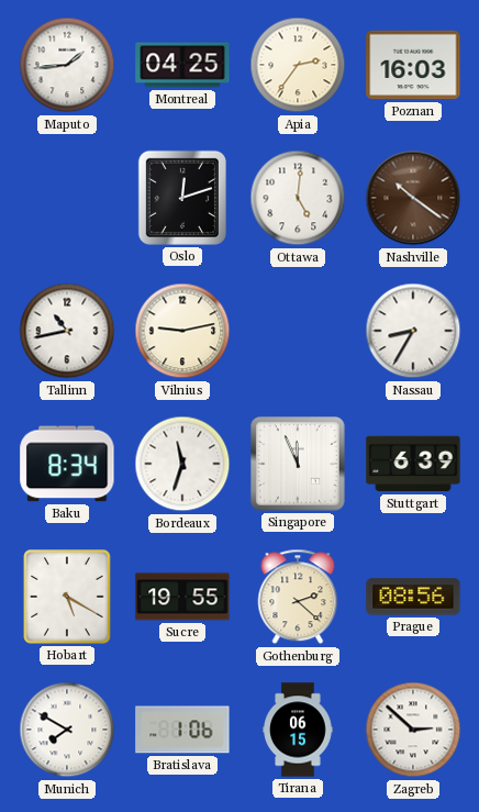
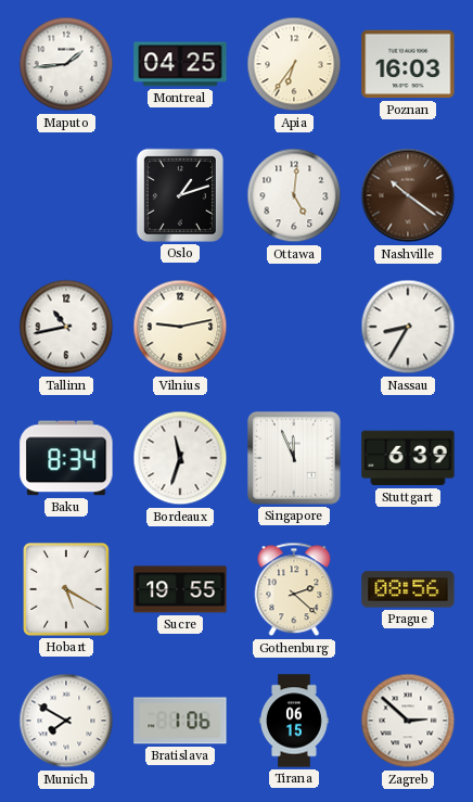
Apia: 2:36 -> 6:36
Oslo: 12:12 -> 1:12
